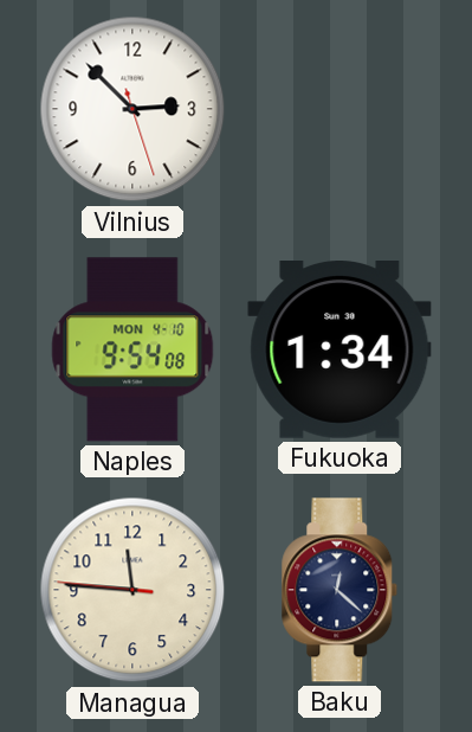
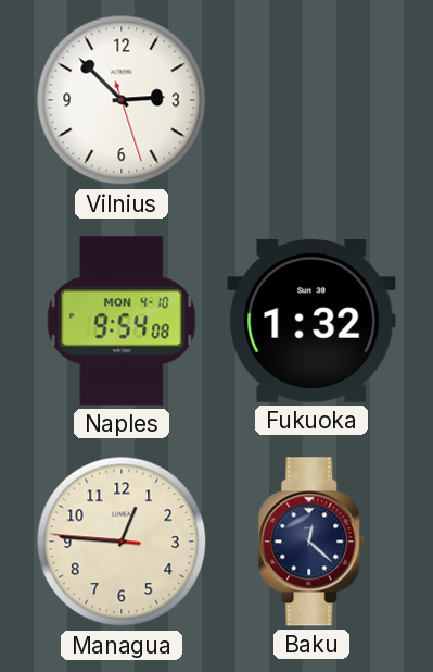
Fukuoka: 1:34 -> 1:32
Managua: 11:45 -> 12:45
